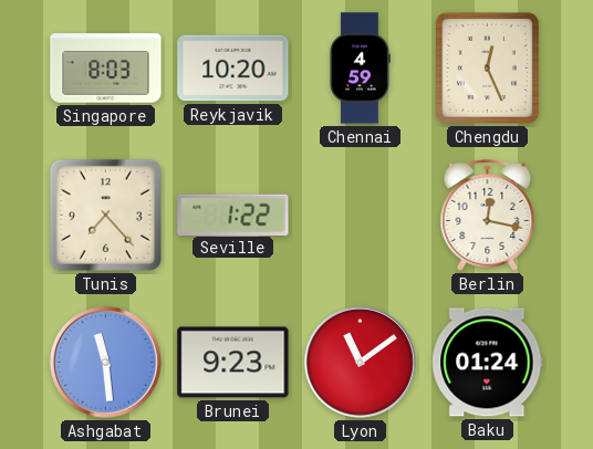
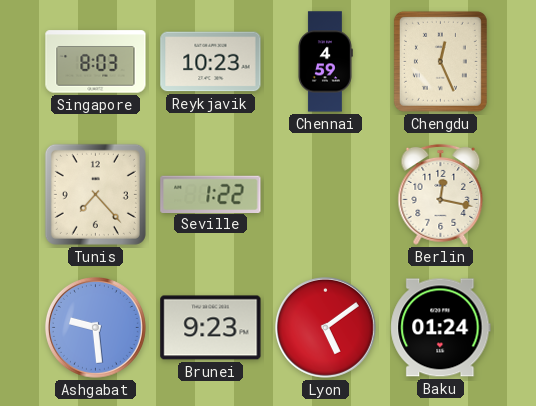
Reykjavik: 10:20 -> 10:23
Ashgabat: 11:29 -> 9:29
Lyon: 11:09 -> 5:09
